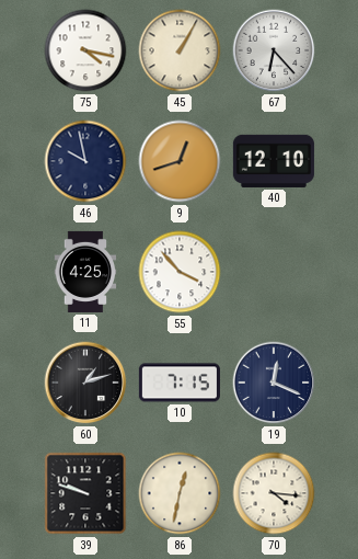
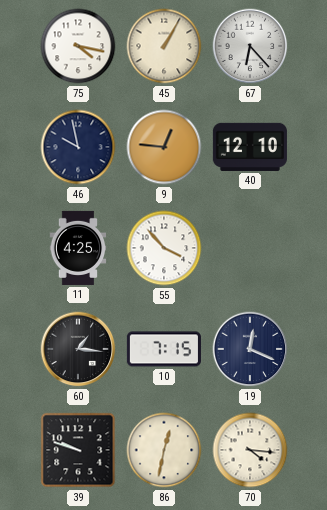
9: 12:42 -> 12:46
60: 1:12 -> 1:16
